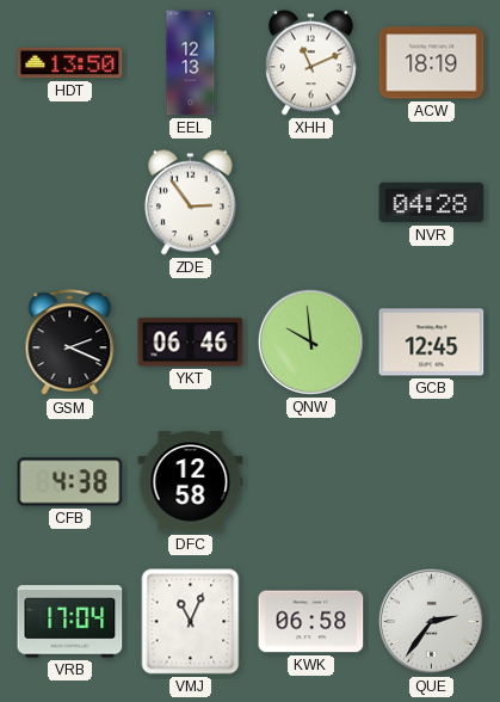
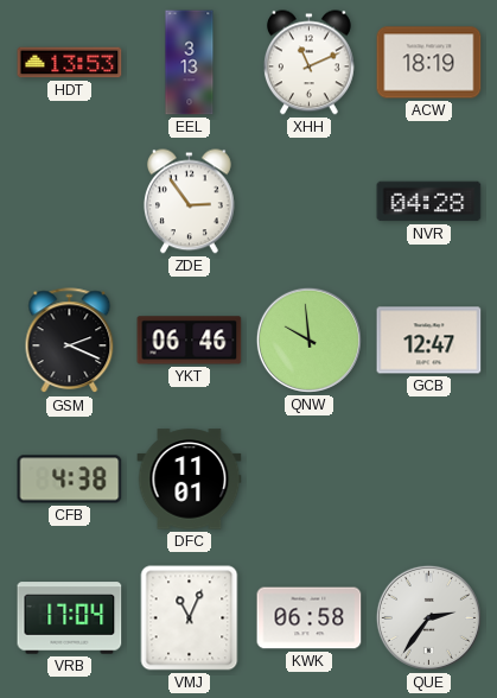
HDT: 13:50 -> 13:53
EEL: 12:13 -> 3:13
GCB: 12:45 -> 12:47
DFC: 12:58 -> 11:01
